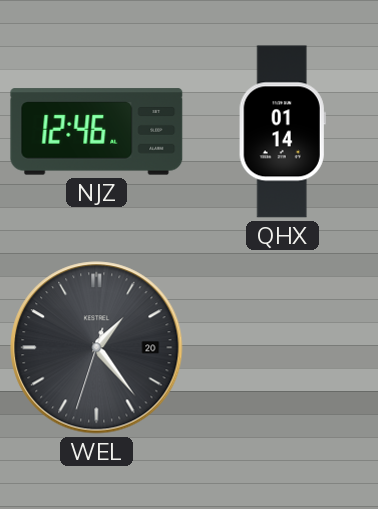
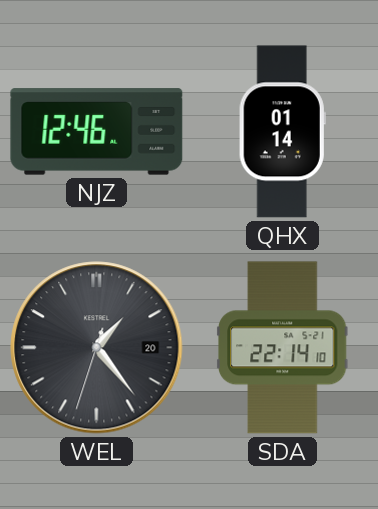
SDA: none -> 22:14
